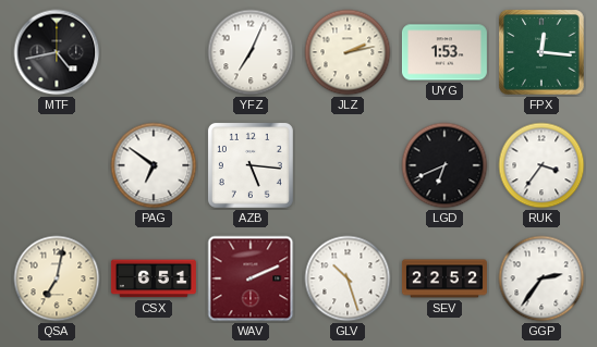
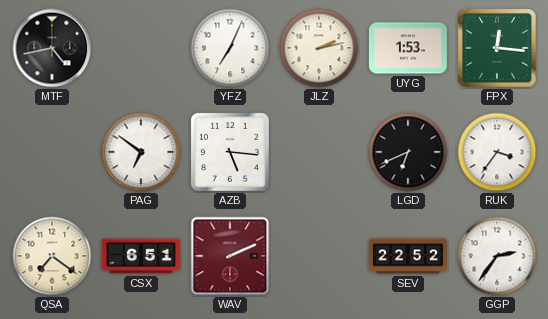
QSA: 7:02 -> 7:21
GLV: 10:27 -> none
